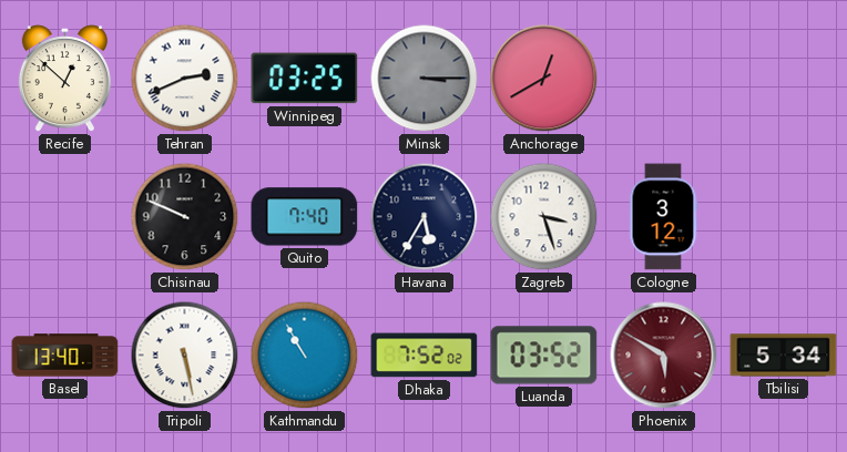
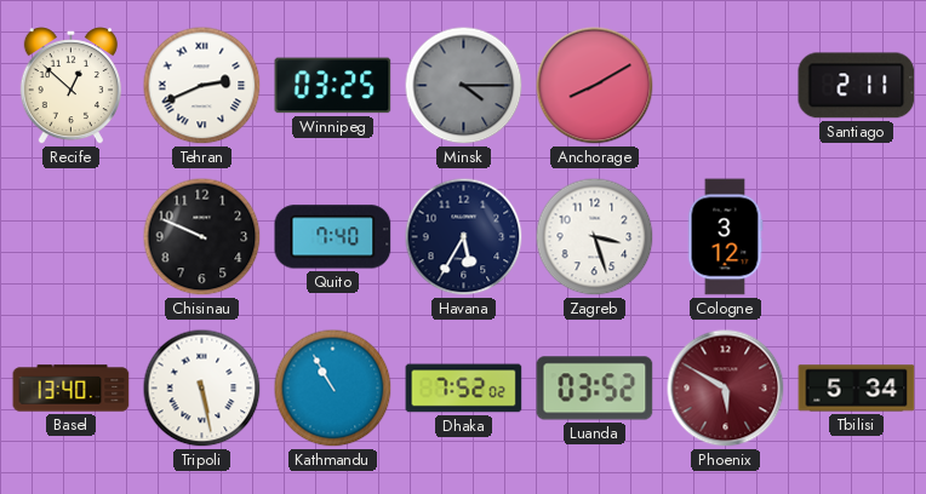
Minsk: 3:15 -> 4:15
Anchorage: 12:40 -> 8:10
Santiago: none -> 2:11
